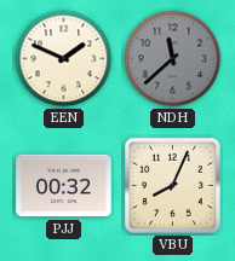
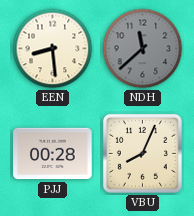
EEN: 1:49 -> 8:29
PJJ: 00:32 -> 00:28
